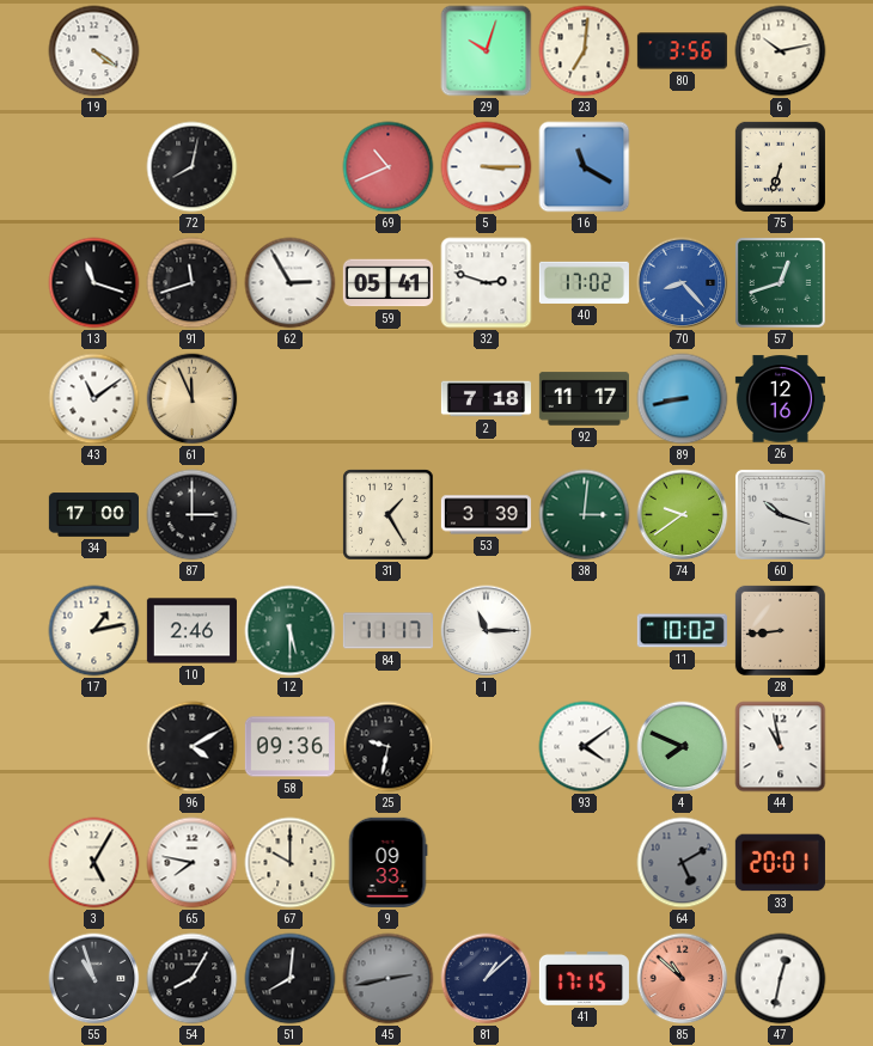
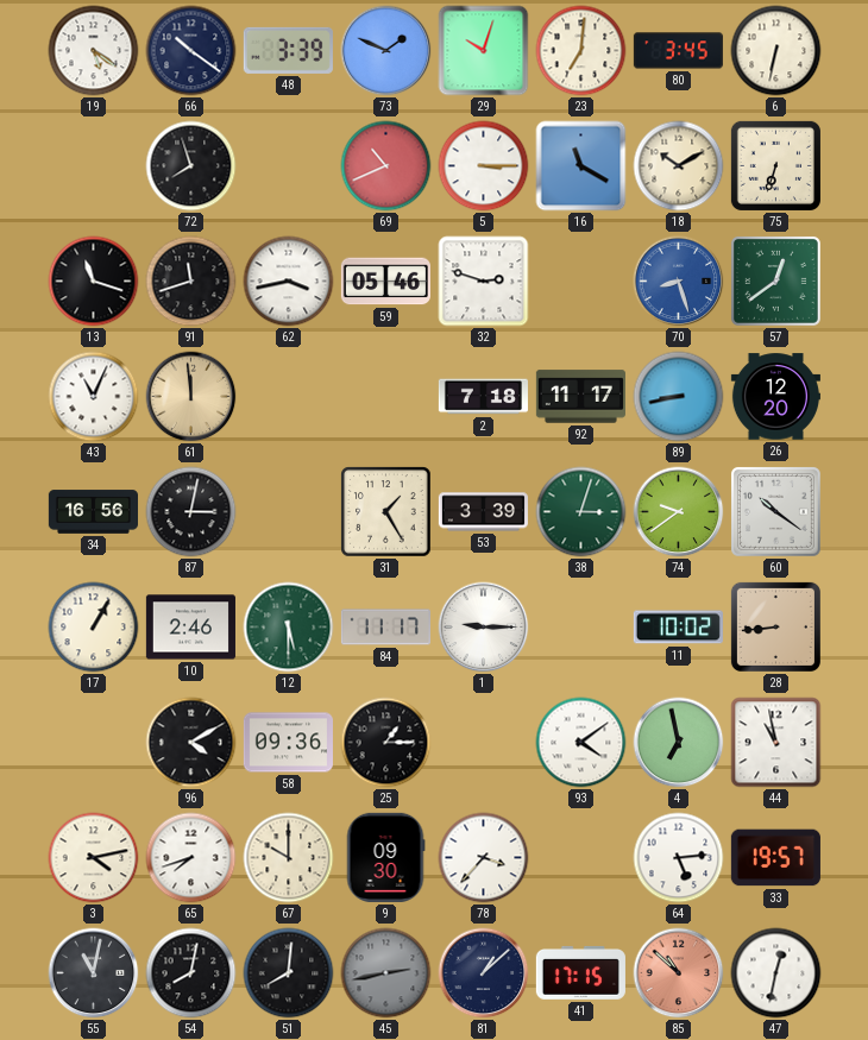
19: 4:21 -> 5:21
66: none -> 10:21
48: none -> 3:39
73: none -> 1:49
80: 3:56 -> 3:45
6: 10:13 -> 6:32
72: 8:02 -> 7:57
18: none -> 10:10
62: 2:55 -> 3:43
59: 05:41 -> 05:46
40: 17:02 -> none
70: 8:23 -> 8:27
57: 12:42 -> 12:39
43: 11:09 -> 11:04
61: 11:56 -> 11:59
26: 12:16 -> 12:20
34: 17:00 -> 16:56
87: 3:00 -> 3:02
38: 3:01 -> 3:03
60: 10:18 -> 10:21
17: 1:13 -> 1:05
1: 11:15 -> 9:15
25: 9:32 -> 1:15
4: 7:49 -> 6:58
3: 5:05 -> 4:13
65: 7:47 -> 7:42
9: 09:33 -> 09:30
78: none -> 3:37
64: 5:10 -> 5:14
64 dial: grey -> white
33: 20:01 -> 19:57
55: 10:57 -> 11:02
54: 8:05 -> 8:02
